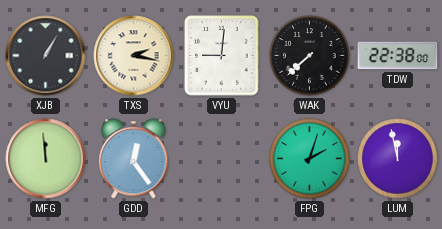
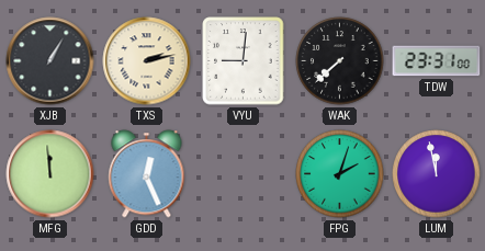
TXS: 2:17 -> 2:13
TDW: 22:38 -> 23:31
GDD: 12:24 -> 12:26
